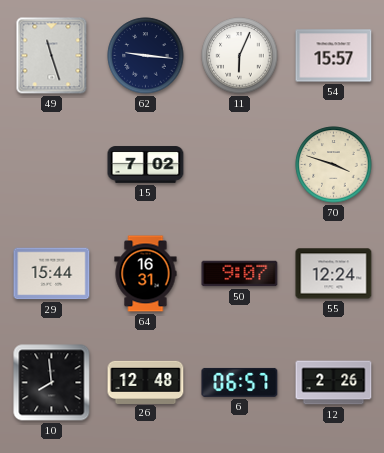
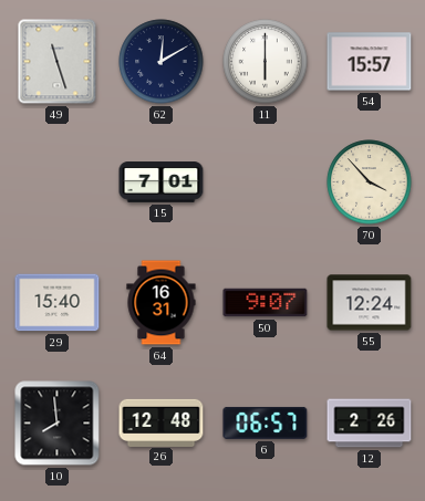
62: 9:16 -> 12:10
11: 6:04 -> 6:00
15: 7:02 -> 7:01
70: 3:48 -> 3:53
29: 15:44 -> 15:40
